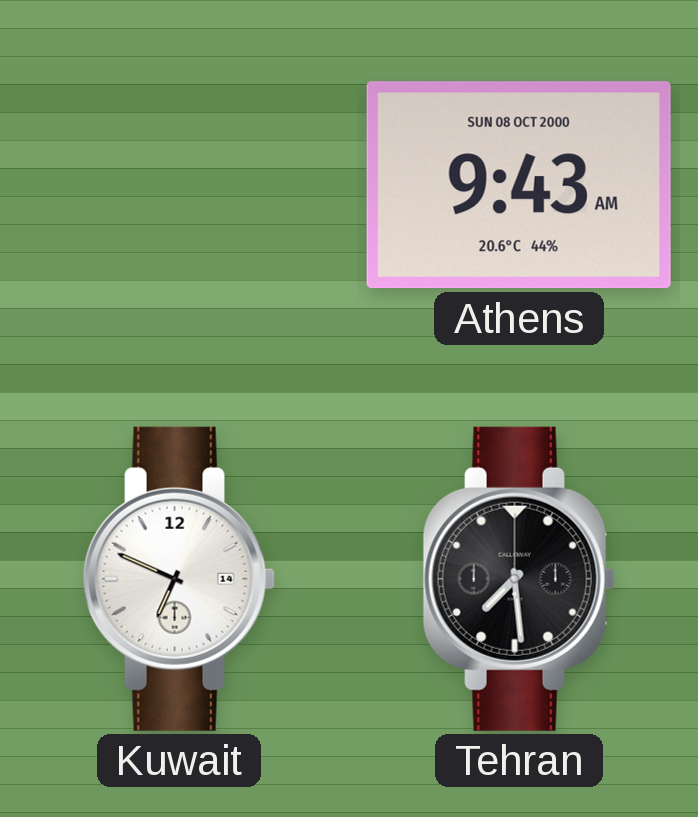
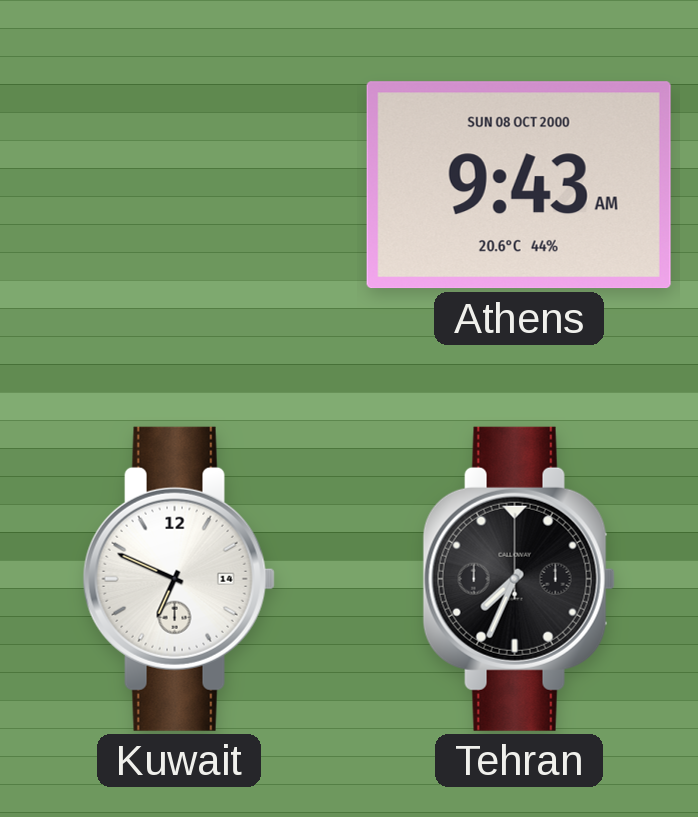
Tehran: 7:29 -> 7:34
